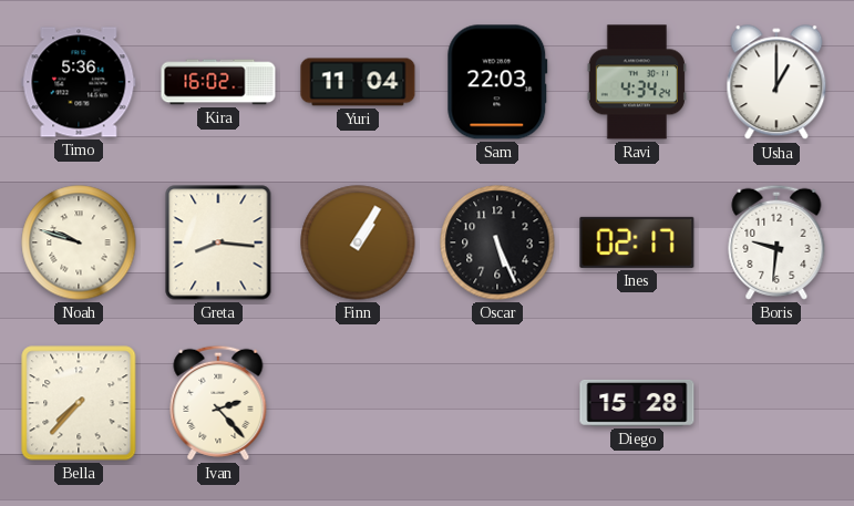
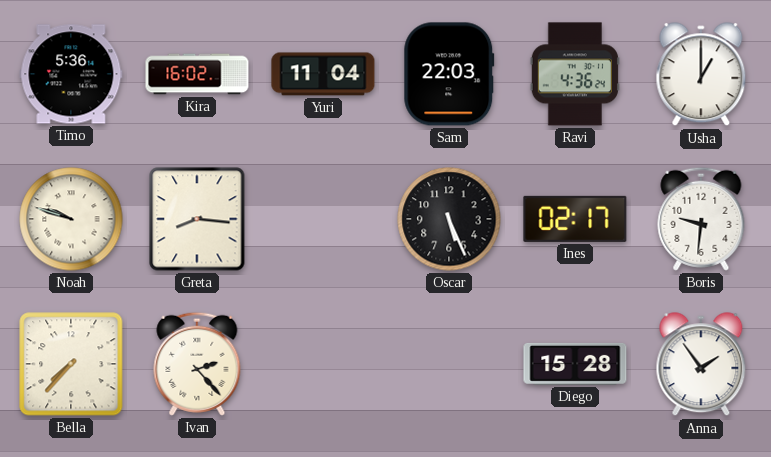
Ravi: 4:34 -> 4:36
Finn: 1:05 -> none
Anna: none -> 1:54
